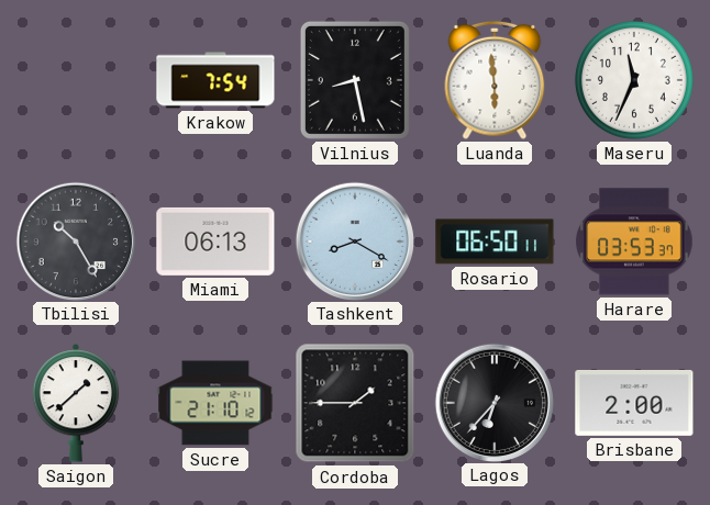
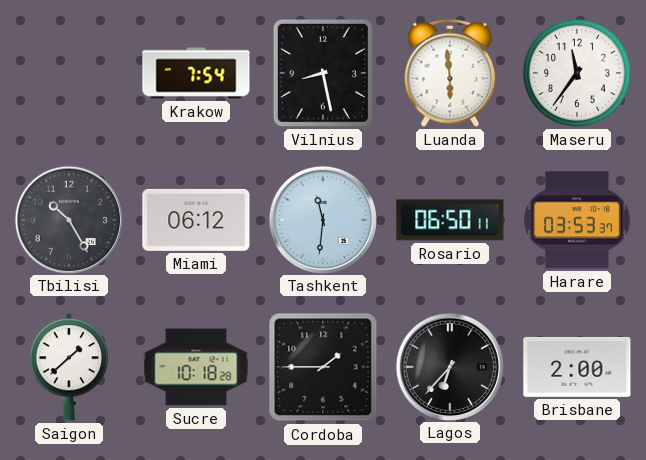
Maseru: 11:34 -> 11:36
Miami: 06:13 -> 06:12
Tashkent: 8:20 -> 11:31
Sucre: 21:10 -> 10:18
